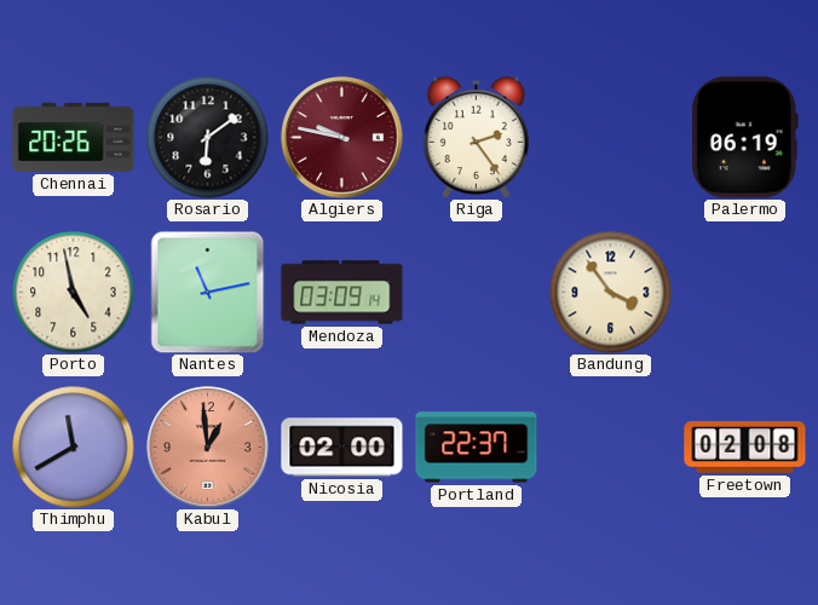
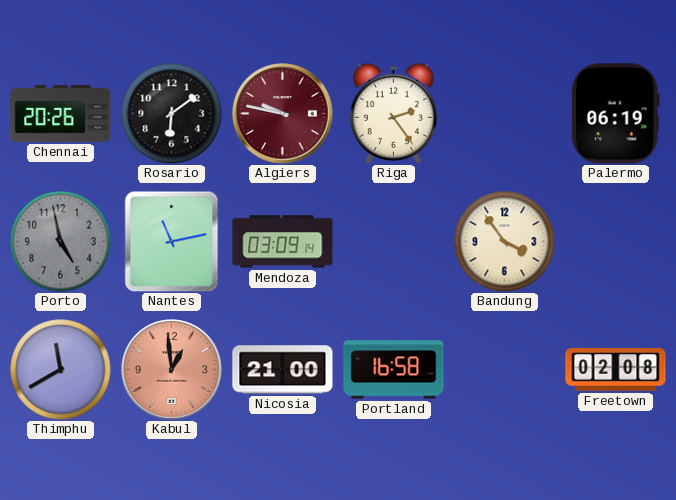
Porto dial: cream -> grey
Nicosia: 02:00 -> 21:00
Portland: 22:37 -> 16:58
